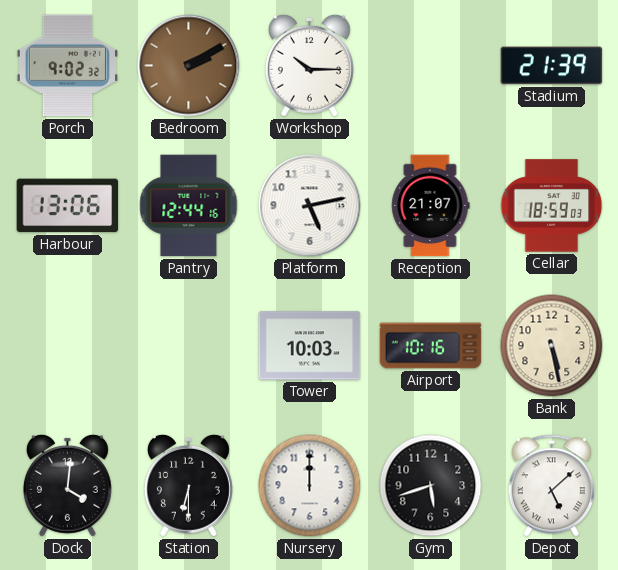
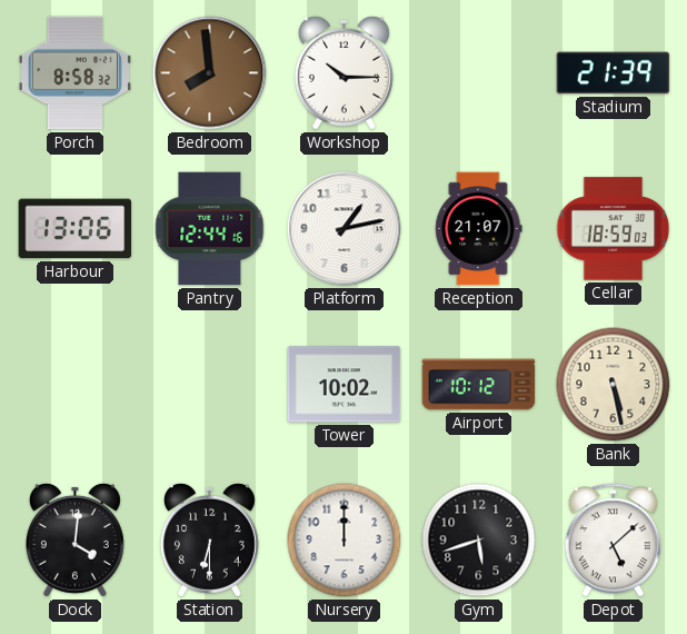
Porch: 9:02 -> 8:58
Bedroom: 2:10 -> 7:59
Platform: 5:13 -> 1:13
Tower: 10:03 -> 10:02
Airport: 10:16 -> 10:12
